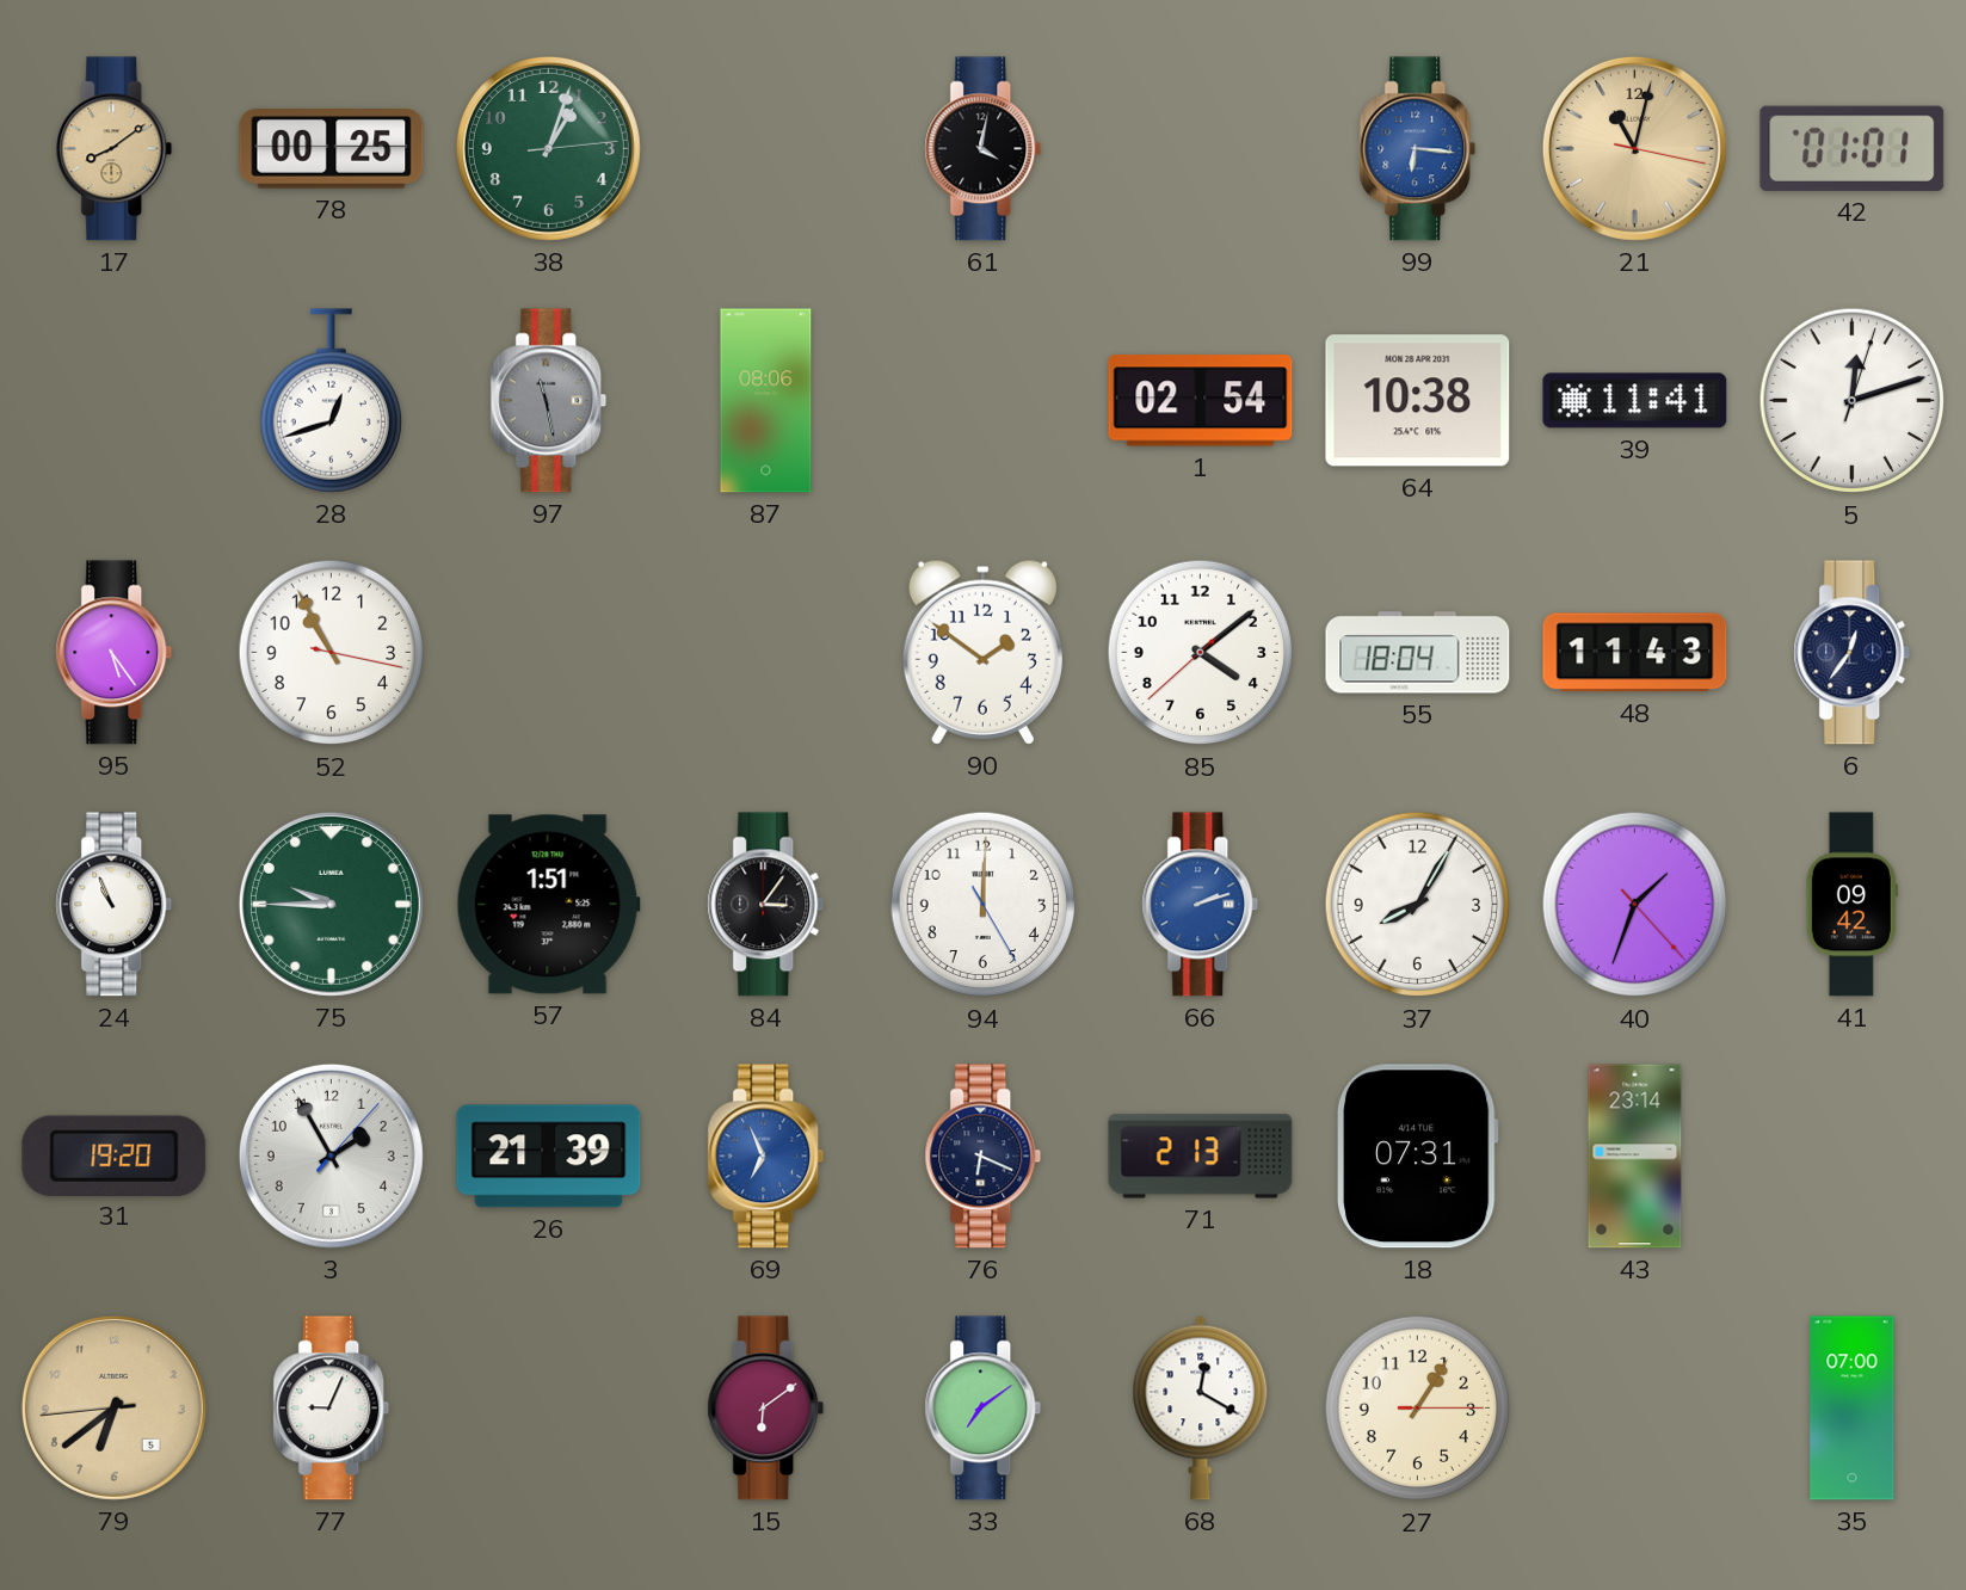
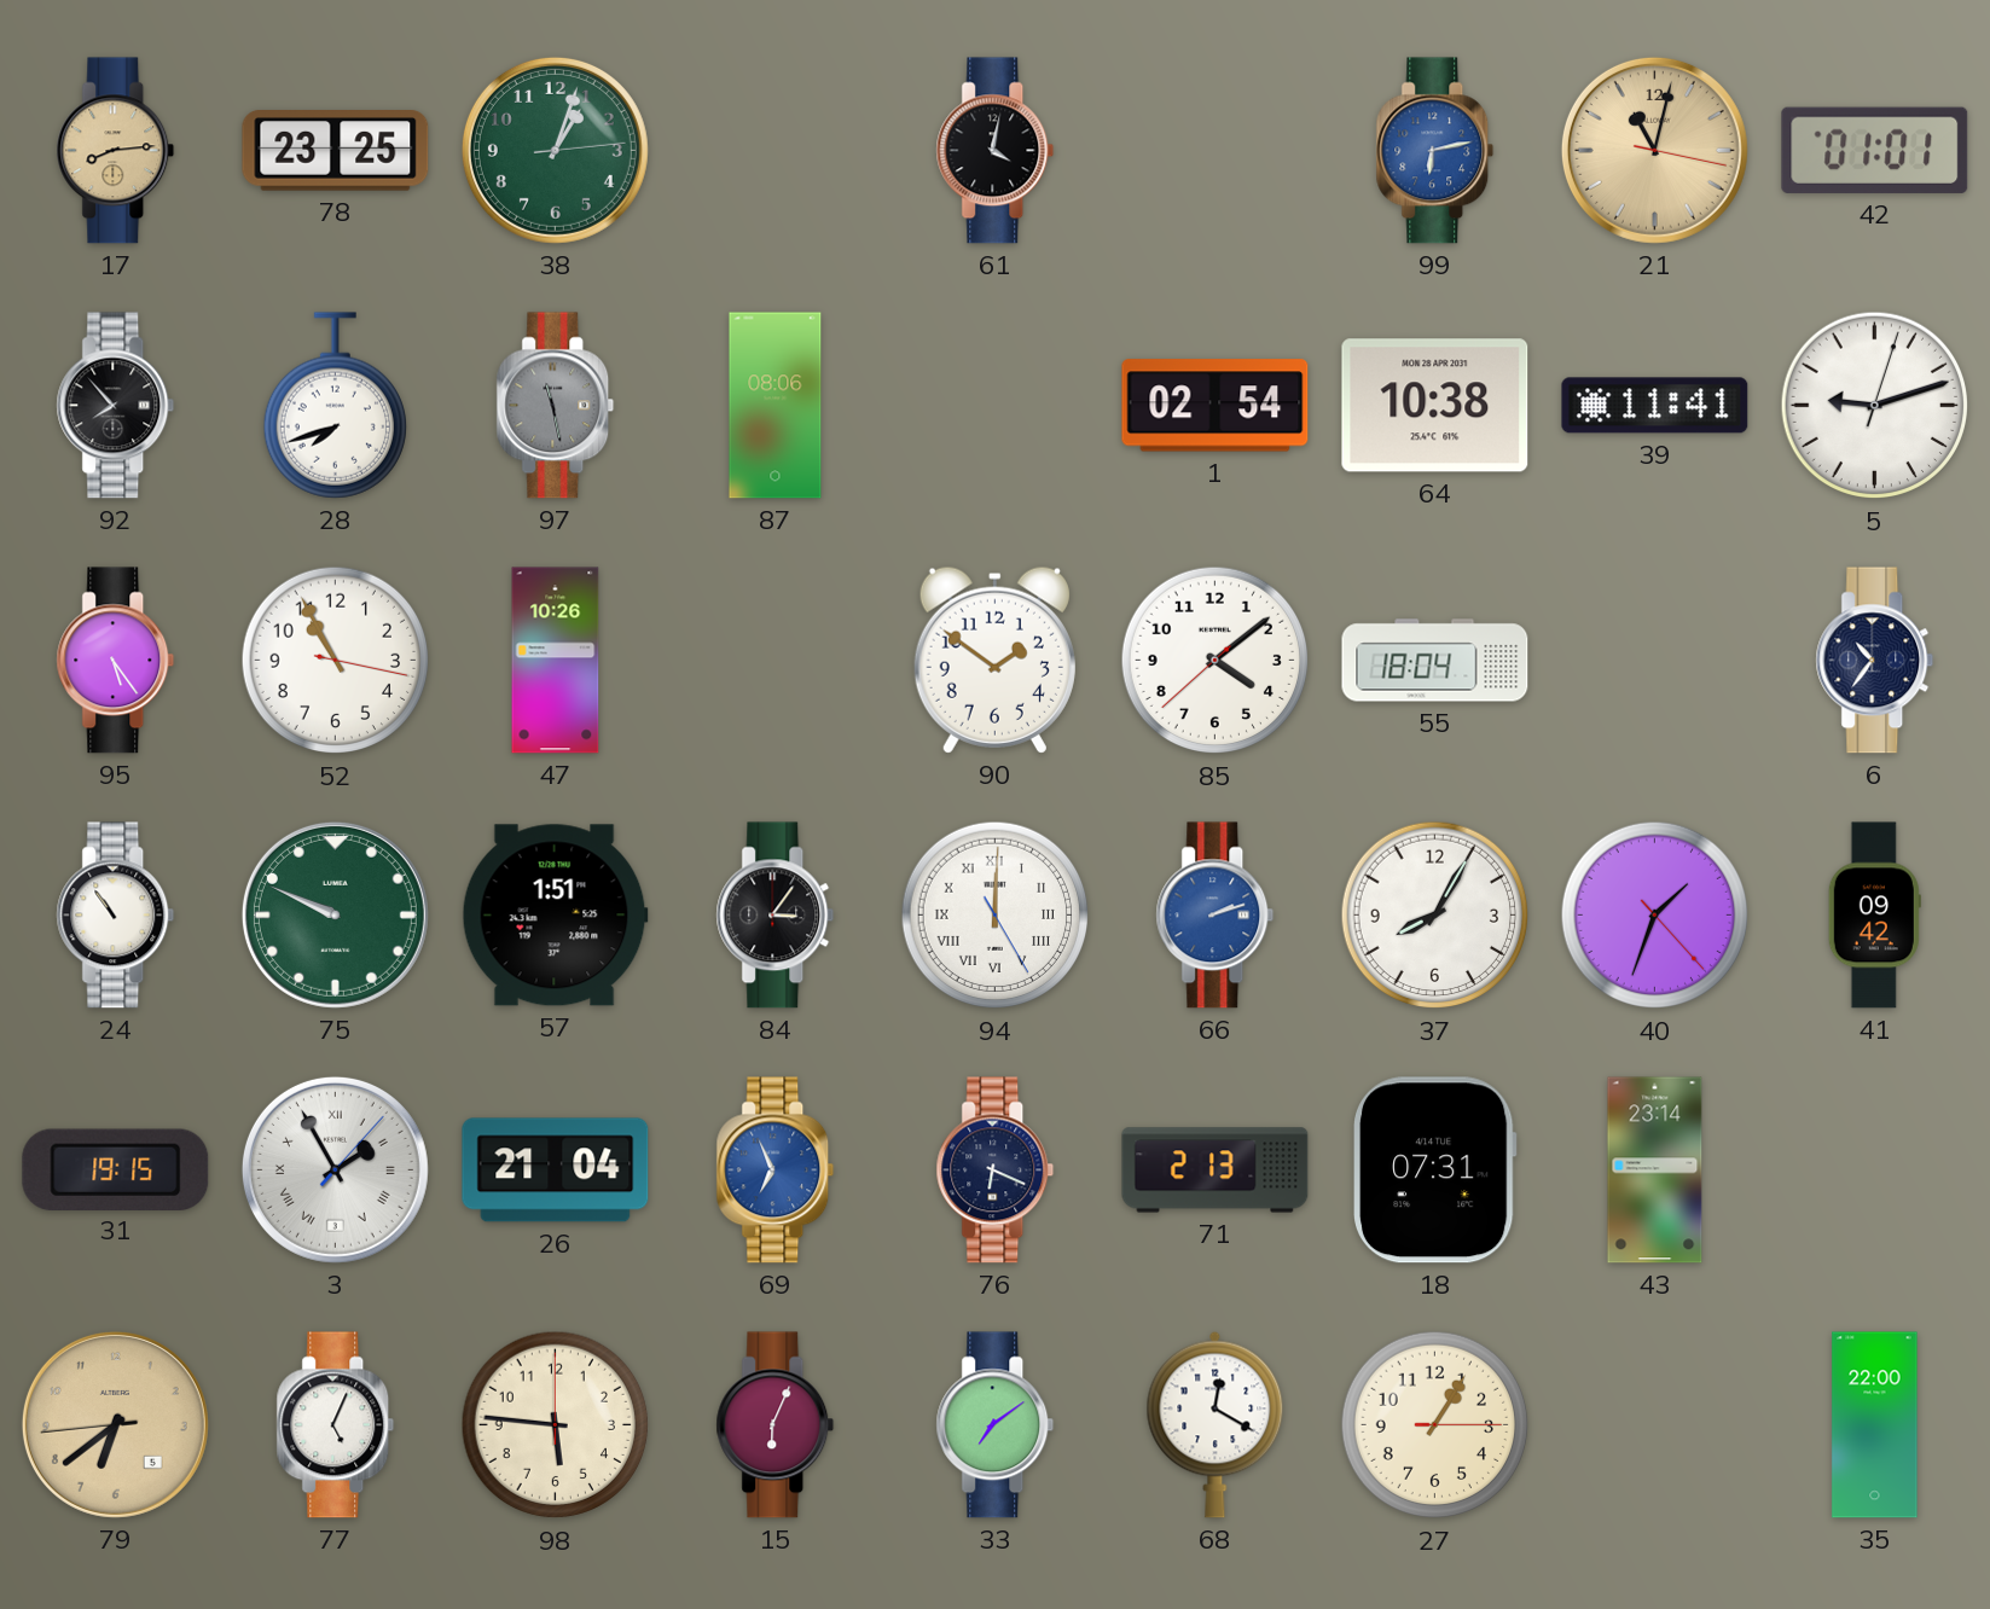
17: 8:09 -> 8:14
78: 00:25 -> 23:25
99: 6:16 -> 6:13
92: none -> 7:53
28: 12:42 -> 7:42
5: 12:12 -> 9:12
47: none -> 10:26
48: 11:43 -> none
6: 12:36 -> 10:36
24: 10:56 -> 10:54
75: 9:45 -> 9:49
94 numerals: Arabic -> Roman
31: 19:20 -> 19:15
3 numerals: Arabic -> Roman
26: 21:39 -> 21:04
77: 9:04 -> 5:04
98: none -> 5:46
15: 6:09 -> 6:04
35: 07:00 -> 22:00
